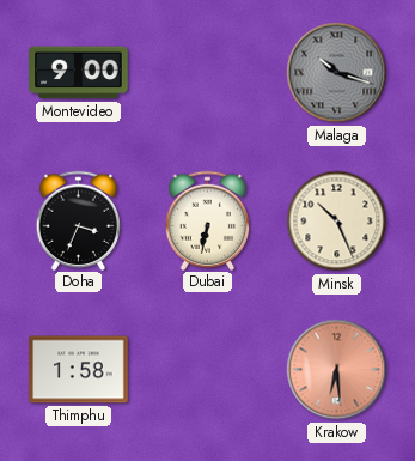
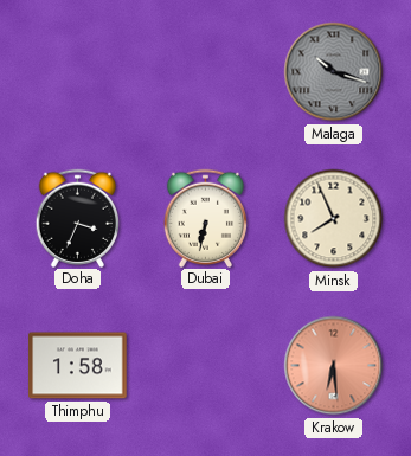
Montevideo: 9:00 -> none
Minsk: 10:26 -> 7:56
